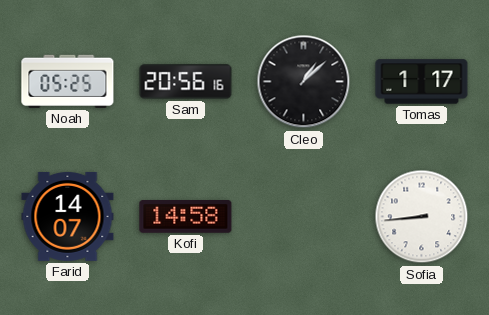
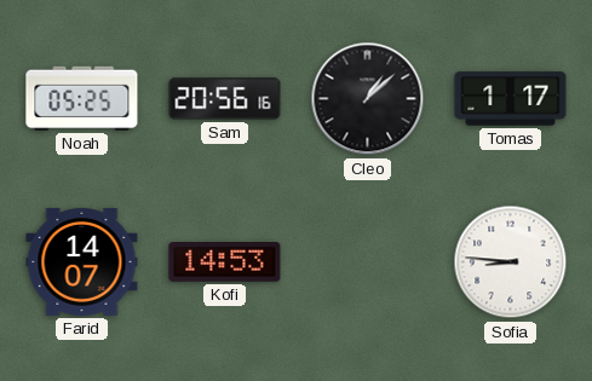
Kofi: 14:58 -> 14:53
Sofia: 8:44 -> 8:46
